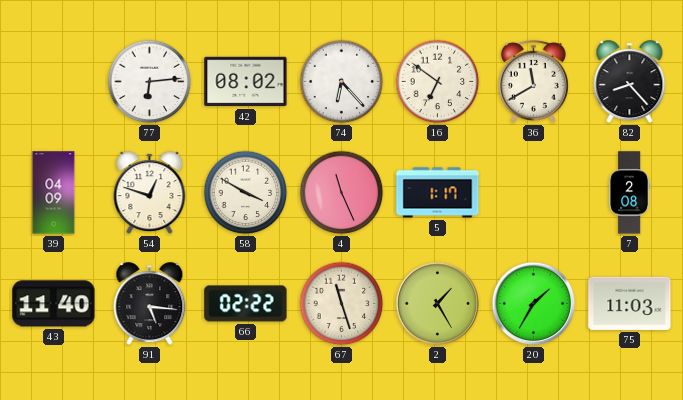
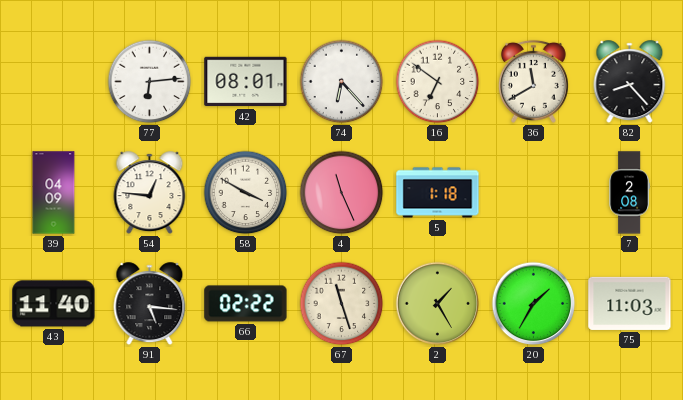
42: 08:02 -> 08:01
54: 12:48 -> 12:46
5: 1:17 -> 1:18
